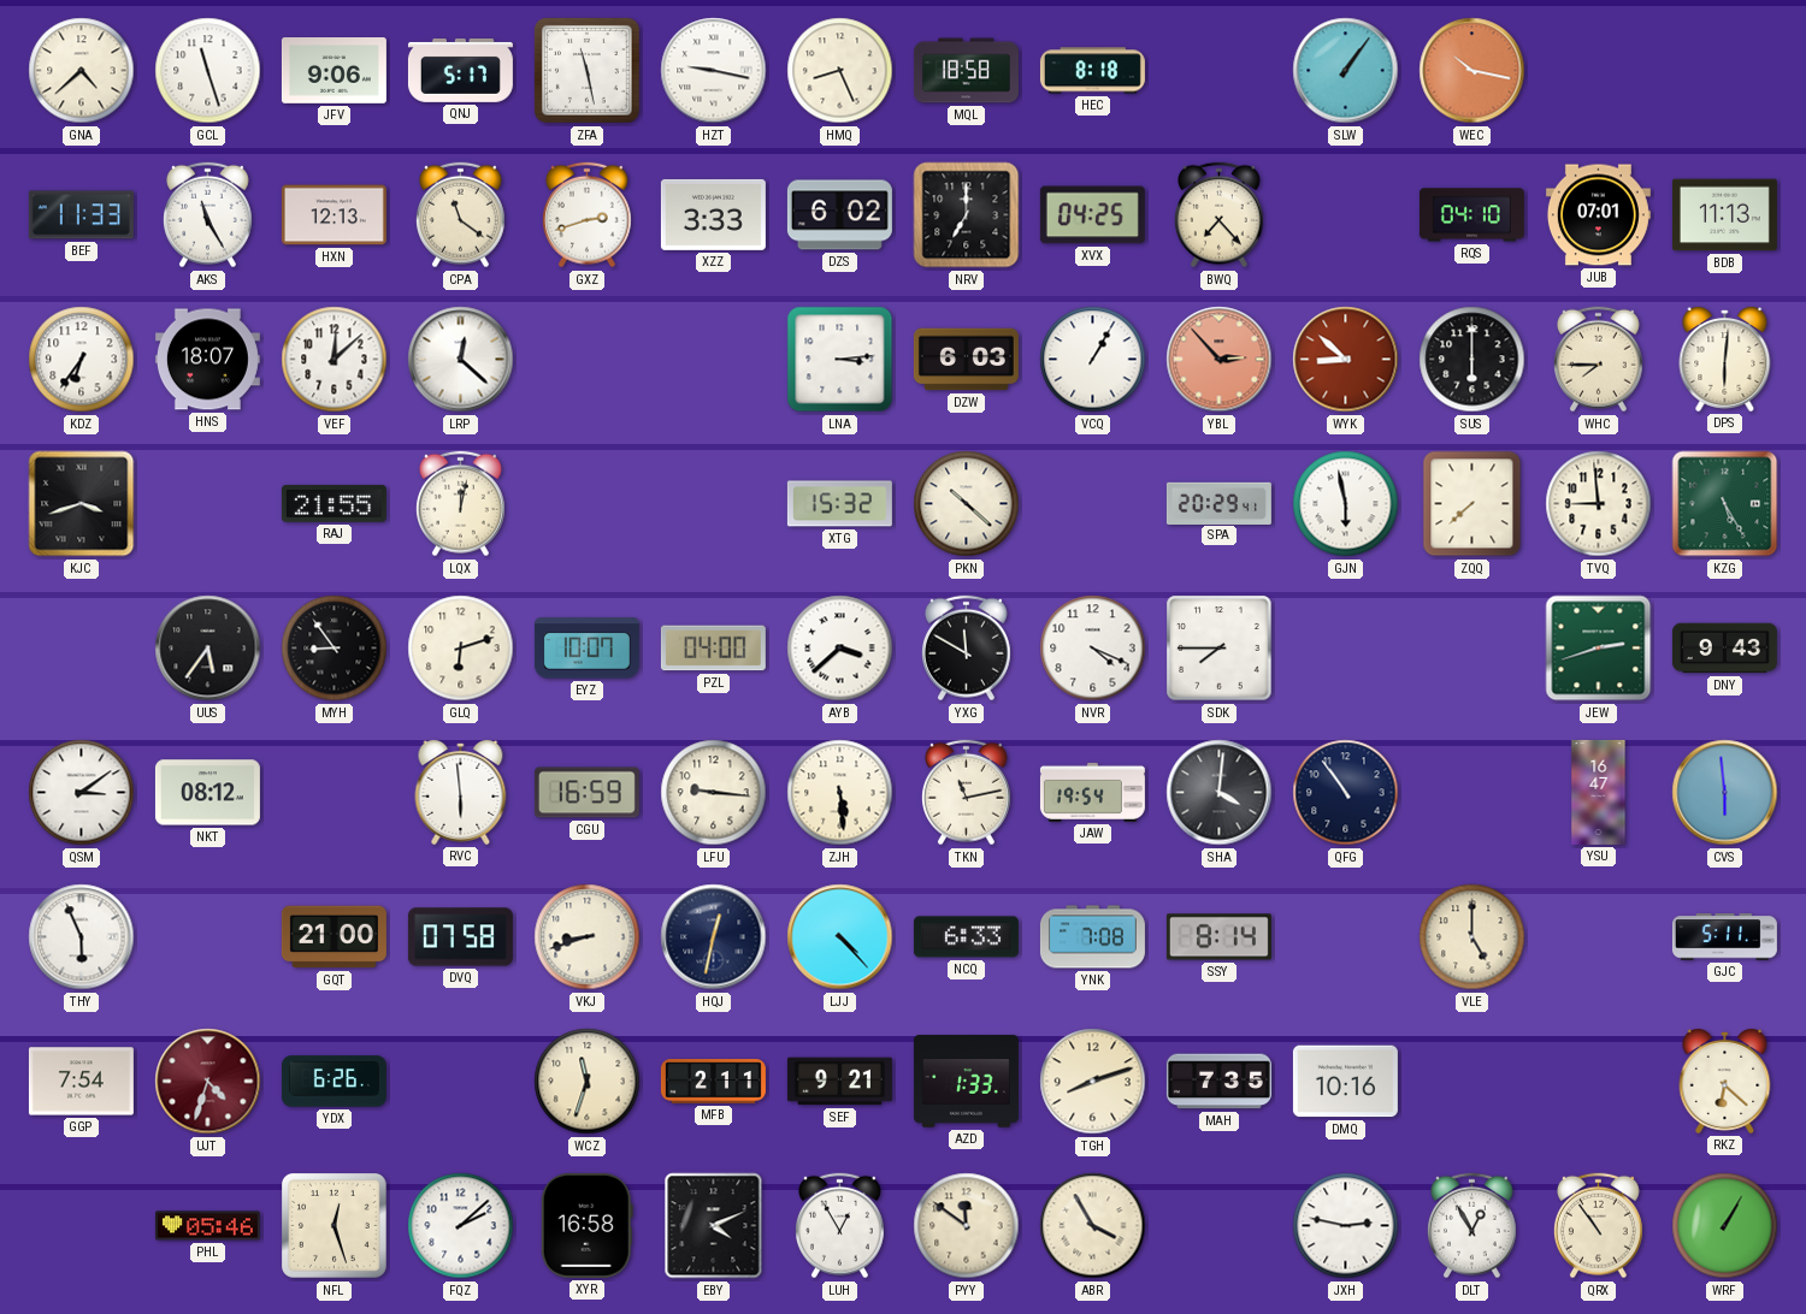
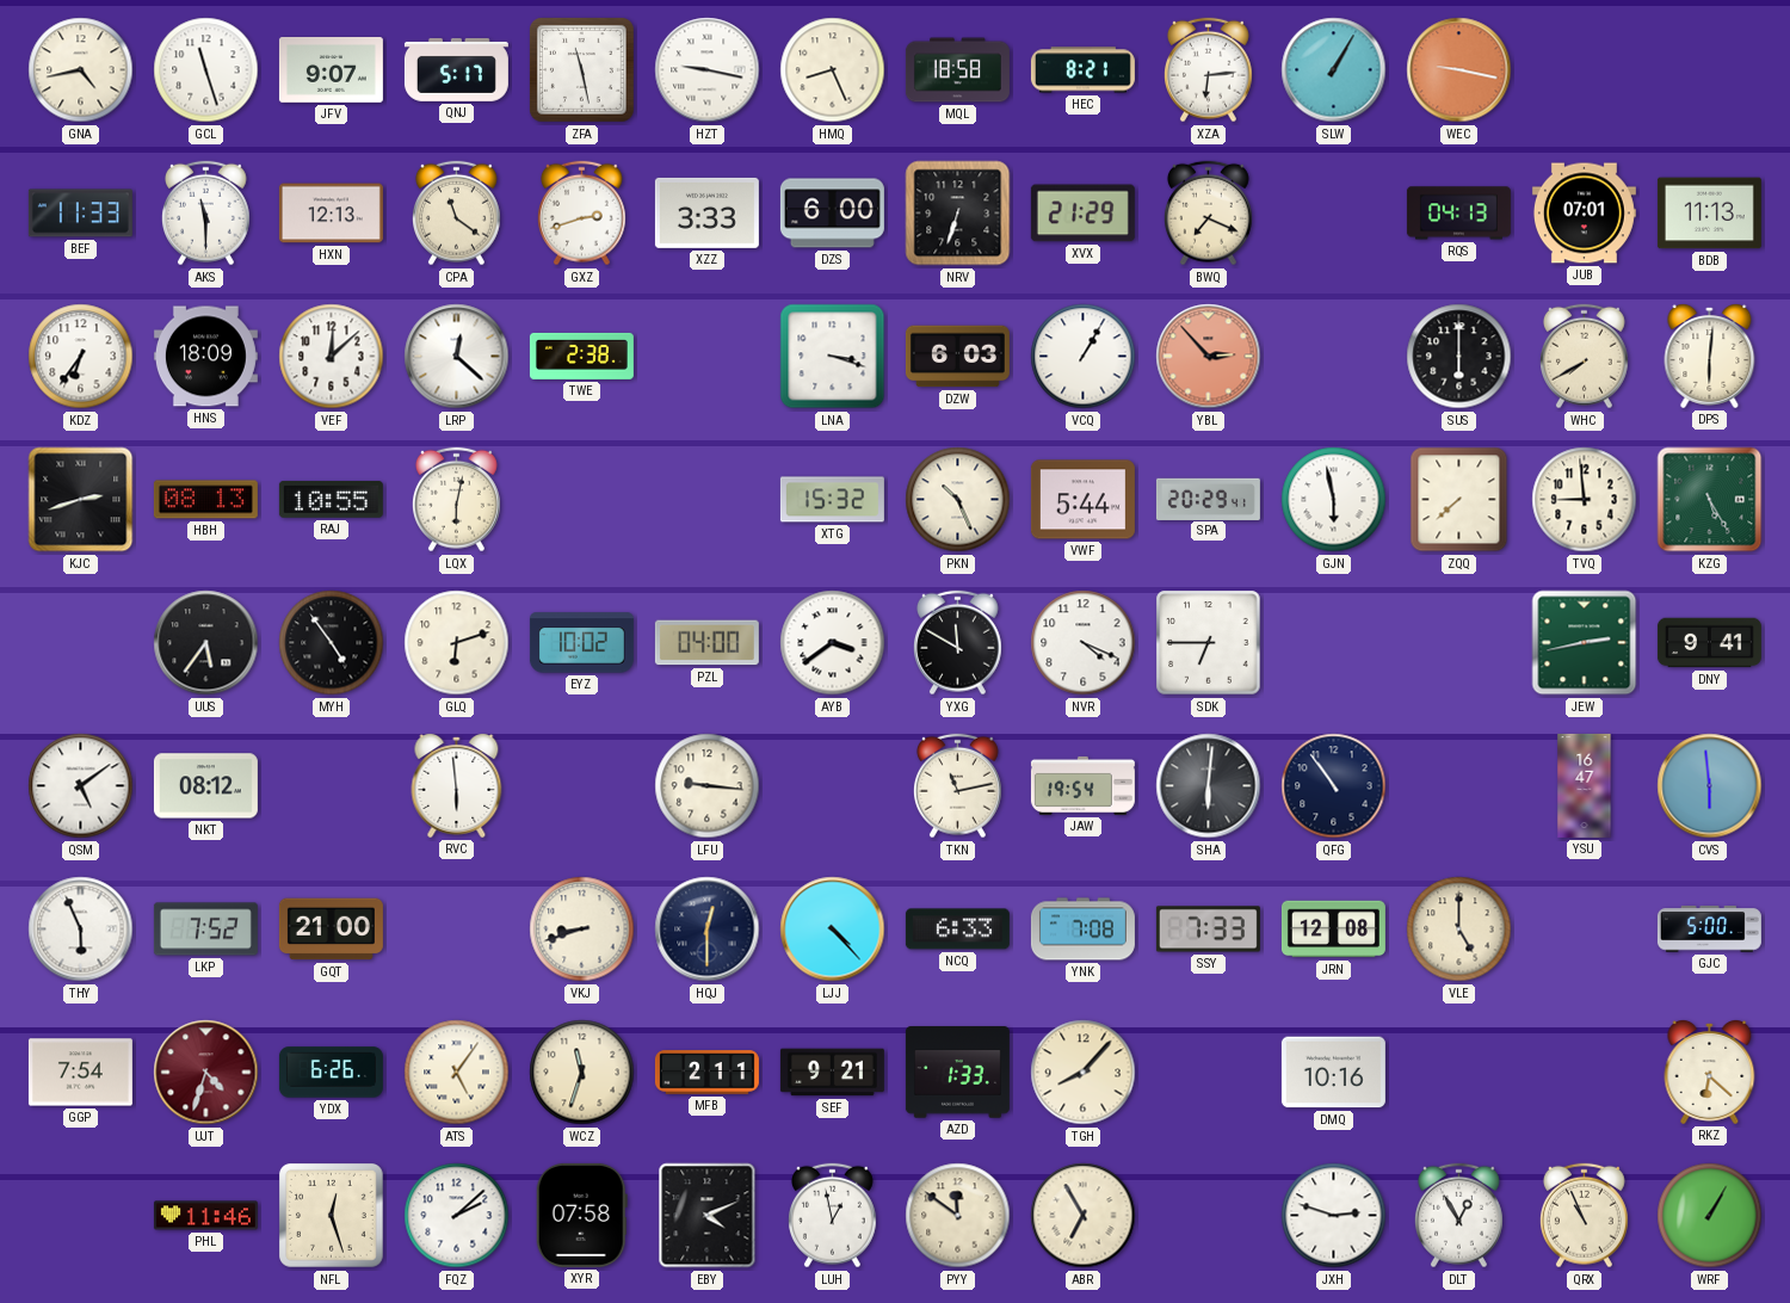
GNA: 4:38 -> 4:43
JFV: 9:06 -> 9:07
HEC: 8:18 -> 8:21
XZA: none -> 6:14
SLW: 1:06 -> 1:05
WEC: 10:17 -> 9:17
AKS: 11:25 -> 11:30
DZS: 6:02 -> 6:00
NRV: 7:00 -> 6:33
XVX: 04:25 -> 21:29
BWQ: 7:23 -> 7:19
RQS: 04:10 -> 04:13
HNS: 18:07 -> 18:09
TWE: none -> 2:38
LNA: 3:14 -> 3:18
WYK: 8:52 -> none
WHC: 7:45 -> 7:40
KJC: 3:42 -> 2:42
HBH: none -> 08:13
RAJ: 21:55 -> 10:55
LQX: 12:02 -> 6:02
PKN: 10:22 -> 10:26
VWF: none -> 5:44
MYH: 8:54 -> 4:54
EYZ: 10:07 -> 10:02
AYB: 3:38 -> 3:39
SDK: 7:45 -> 6:45
JEW: 2:42 -> 2:43
DNY: 9:43 -> 9:41
QSM: 3:09 -> 5:09
CGU: 16:59 -> none
ZJH: 5:29 -> none
SHA: 4:01 -> 6:01
LKP: none -> 7:52
DVQ: 07:58 -> none
HQJ: 12:32 -> 12:30
SSY: 8:14 -> 7:33
JRN: none -> 12:08
GJC: 5:11 -> 5:00
ATS: none -> 5:06
TGH: 8:12 -> 8:07
MAH: 7:35 -> none
PHL: 05:46 -> 11:46
XYR: 16:58 -> 07:58
LUH: 12:55 -> 12:58
ABR: 3:55 -> 6:55
JXH: 2:47 -> 2:48
QRX: 10:54 -> 10:56
